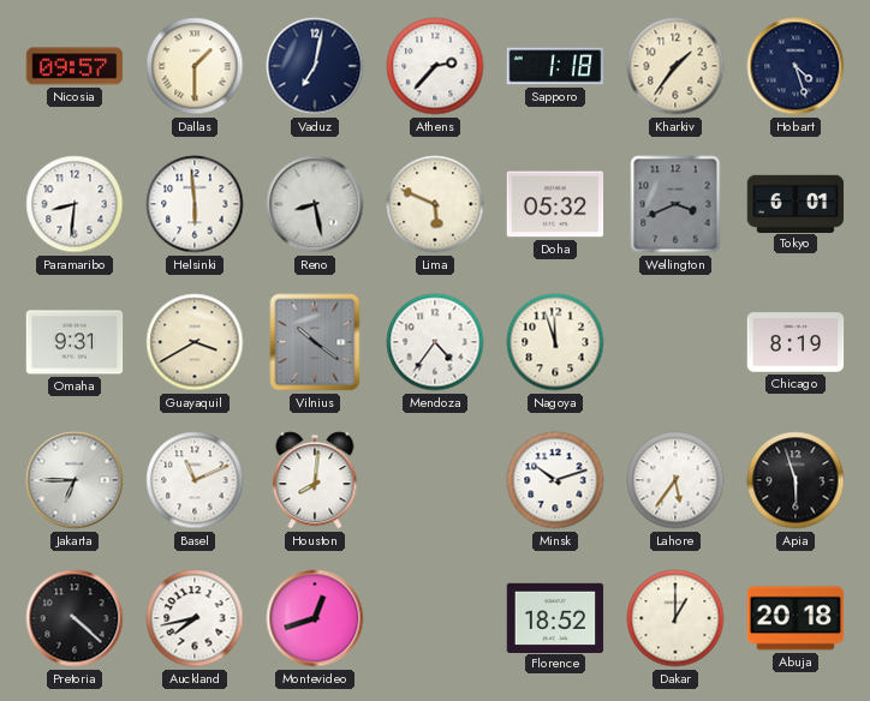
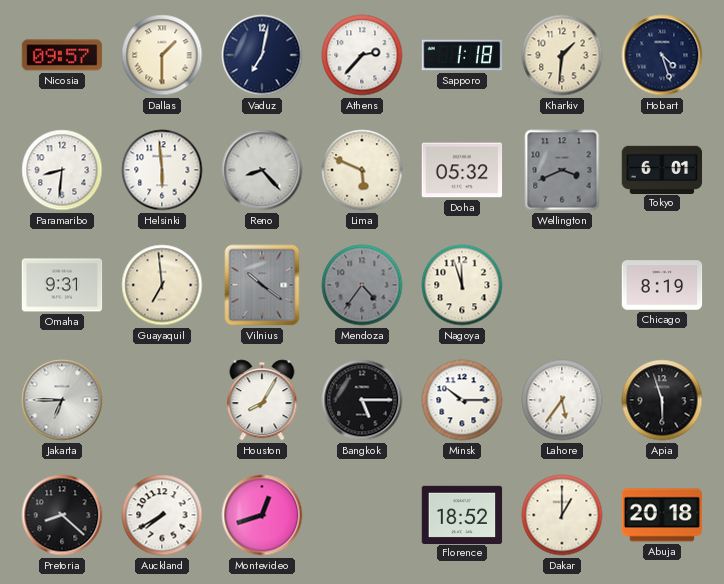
Kharkiv: 1:36 -> 1:31
Reno: 8:28 -> 8:23
Guayaquil: 3:40 -> 6:59
Mendoza dial: white -> grey
Basel: 11:11 -> none
Houston: 8:01 -> 8:05
Bangkok: none -> 5:15
Minsk: 10:12 -> 10:15
Pretoria: 4:22 -> 8:22
Auckland: 7:43 -> 7:40
